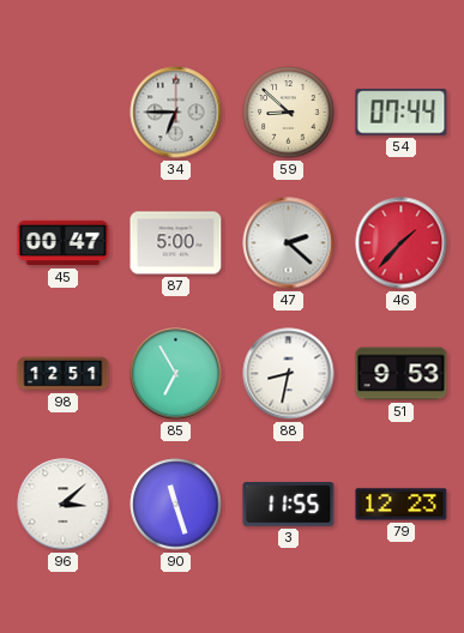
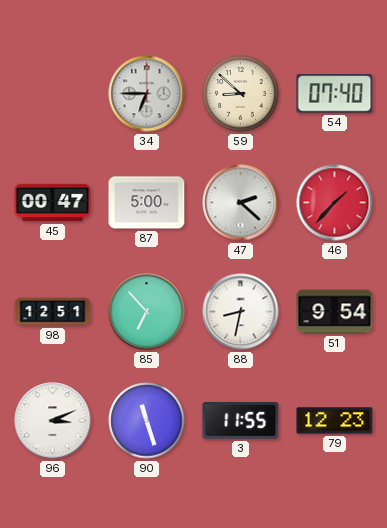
54: 07:44 -> 07:40
85: 6:55 -> 6:53
51: 9:53 -> 9:54
96: 3:08 -> 3:11
